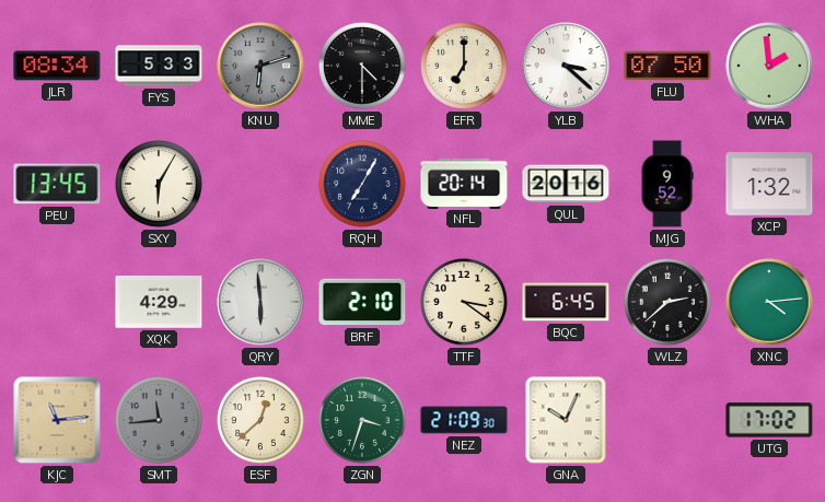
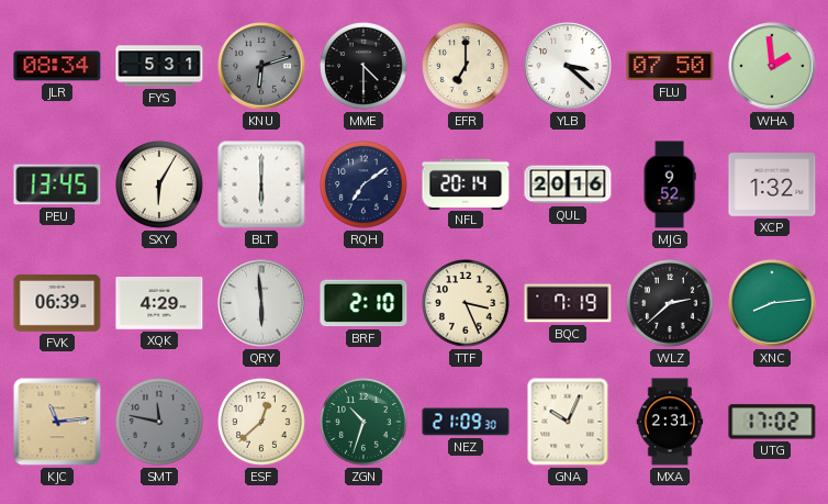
FYS: 5:33 -> 5:31
BLT: none -> 6:00
RQH: 7:05 -> 7:09
FVK: none -> 06:39
TTF: 3:21 -> 3:26
BQC: 6:45 -> 7:19
XNC: 4:14 -> 8:14
SMT: 11:44 -> 11:47
ZGN: 3:33 -> 10:33
MXA: none -> 2:31
